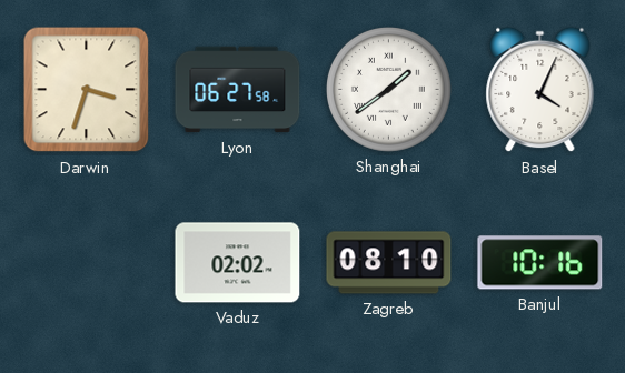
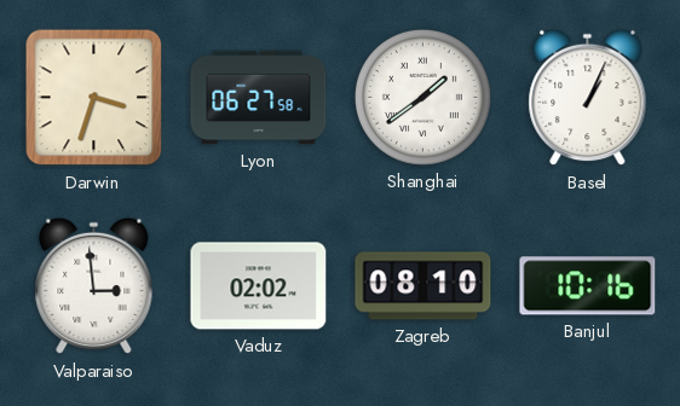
Basel: 4:04 -> 1:04
Valparaiso: none -> 2:59
